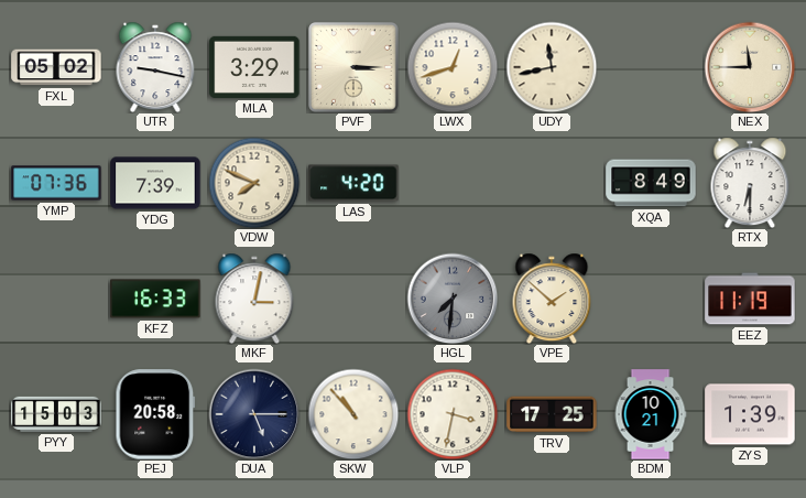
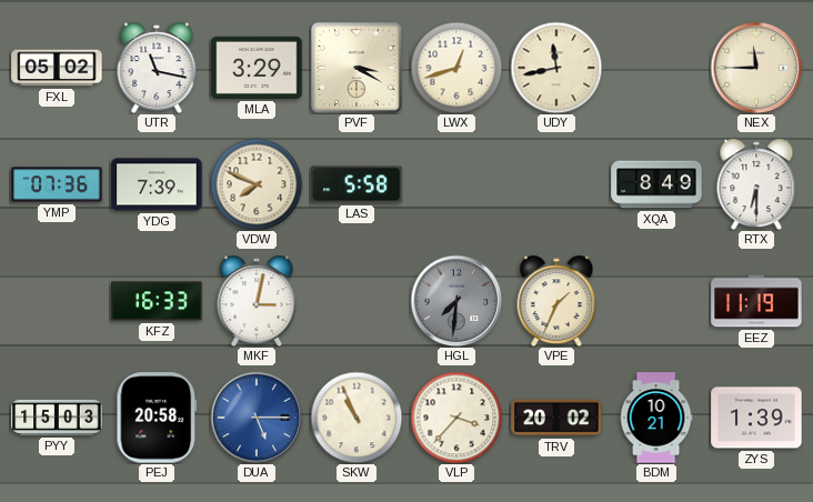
UTR: 9:17 -> 11:17
PVF: 3:15 -> 3:20
LAS: 4:20 -> 5:58
VPE: 1:52 -> 1:34
DUA dial: navy -> blue
SKW: 10:53 -> 10:56
VLP: 3:32 -> 3:37
TRV: 17:25 -> 20:02
